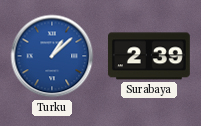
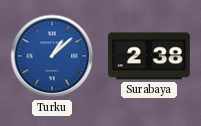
Surabaya: 2:39 -> 2:38
